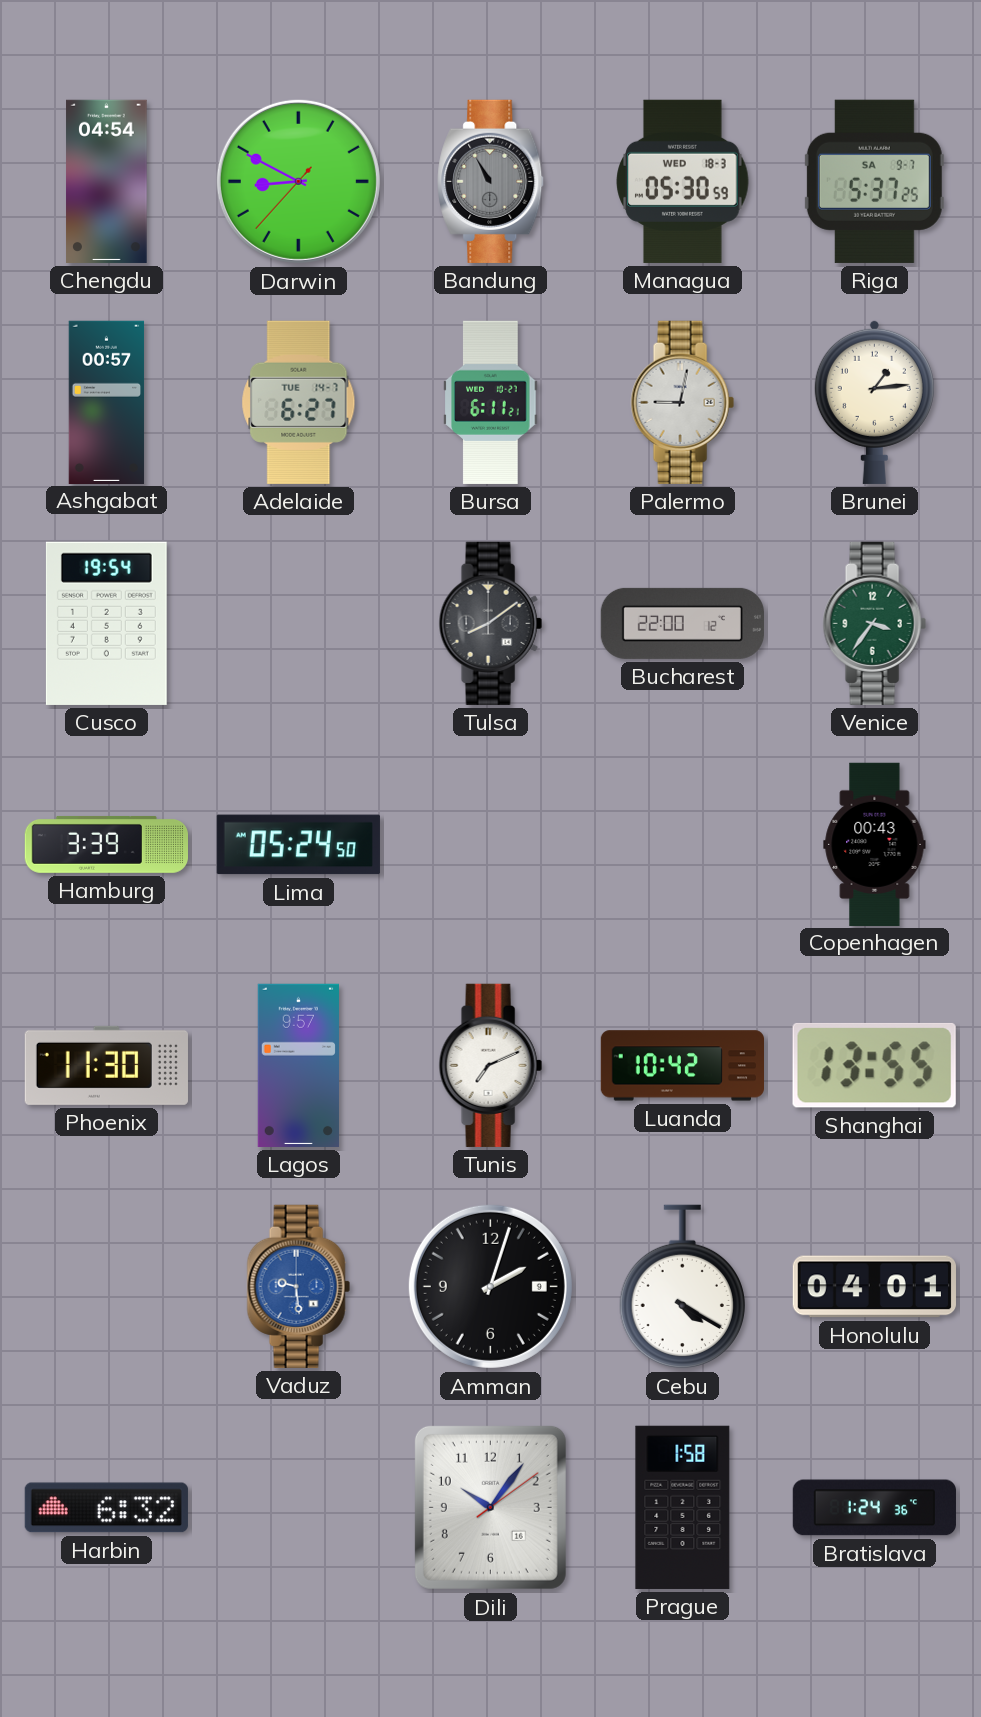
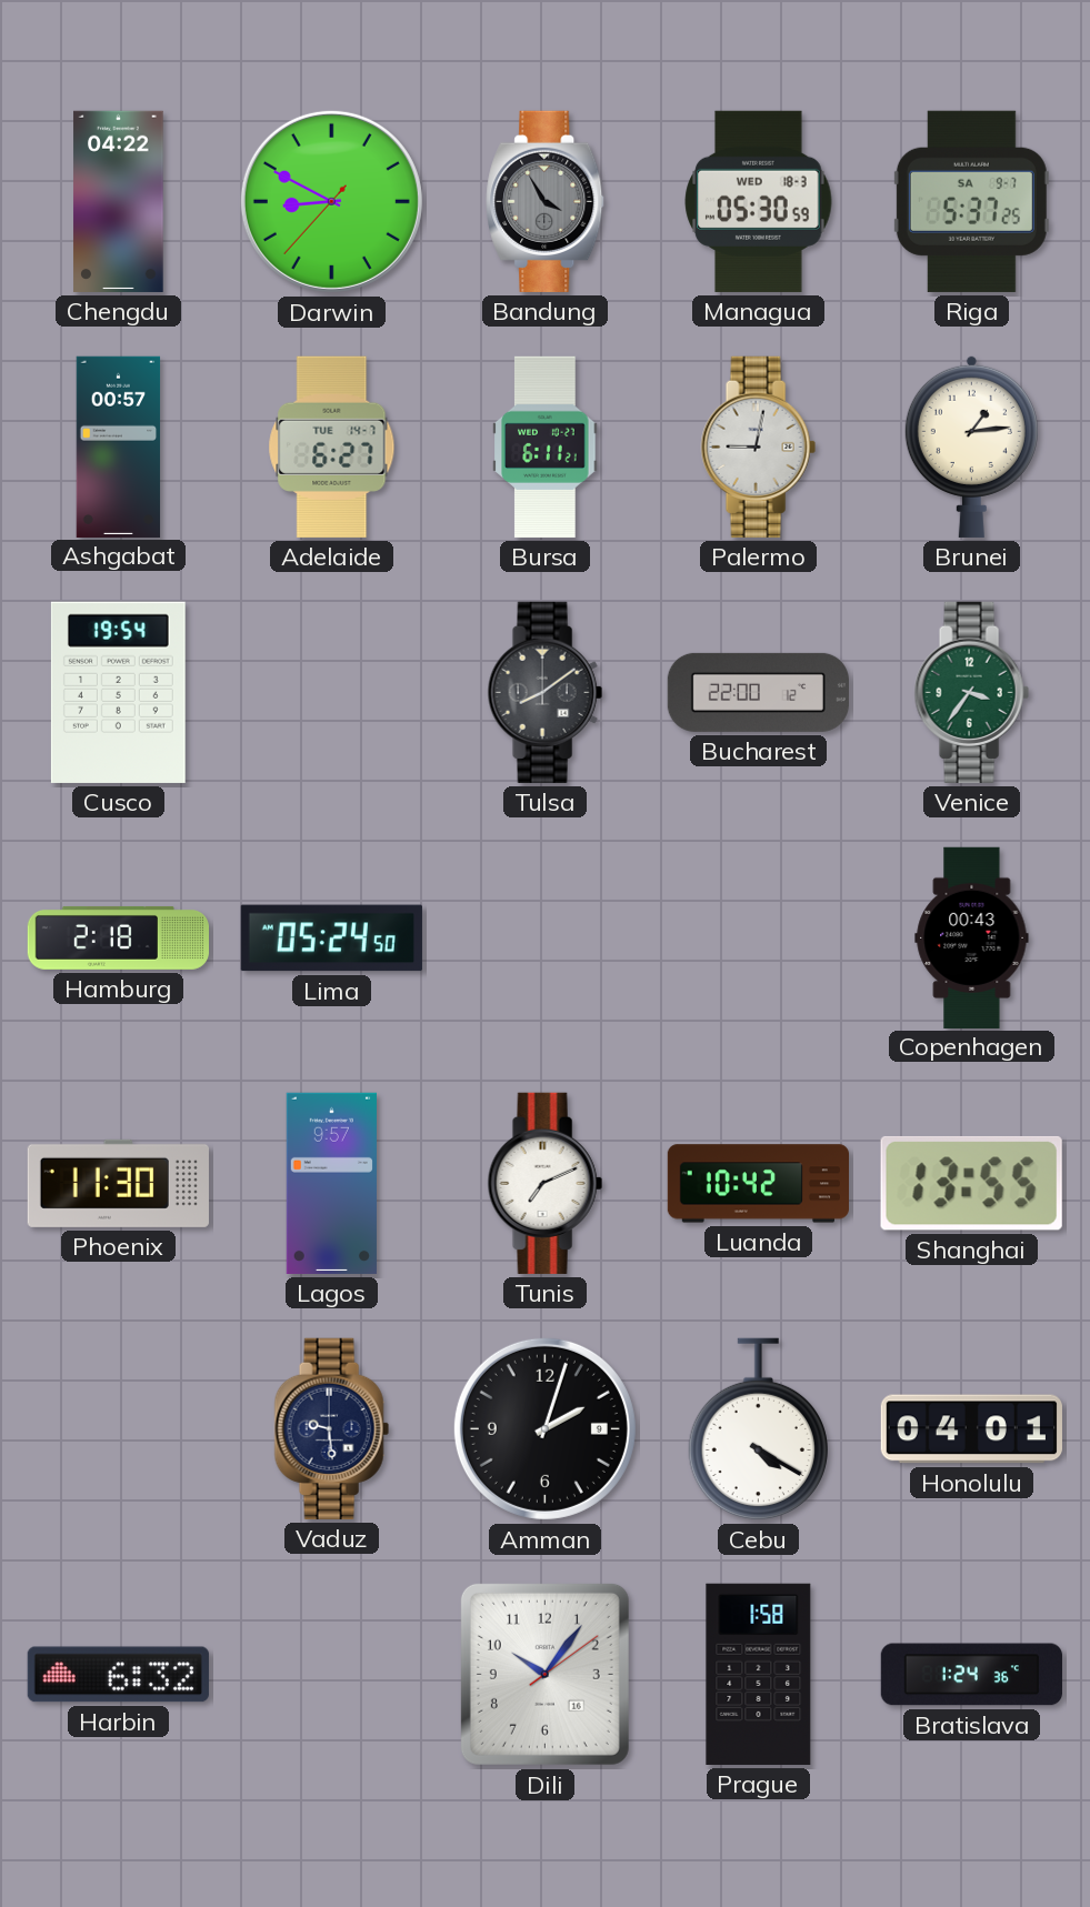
Chengdu: 04:54 -> 04:22
Bandung: 10:55 -> 3:55
Hamburg: 3:39 -> 2:18
Vaduz dial: blue -> navy
